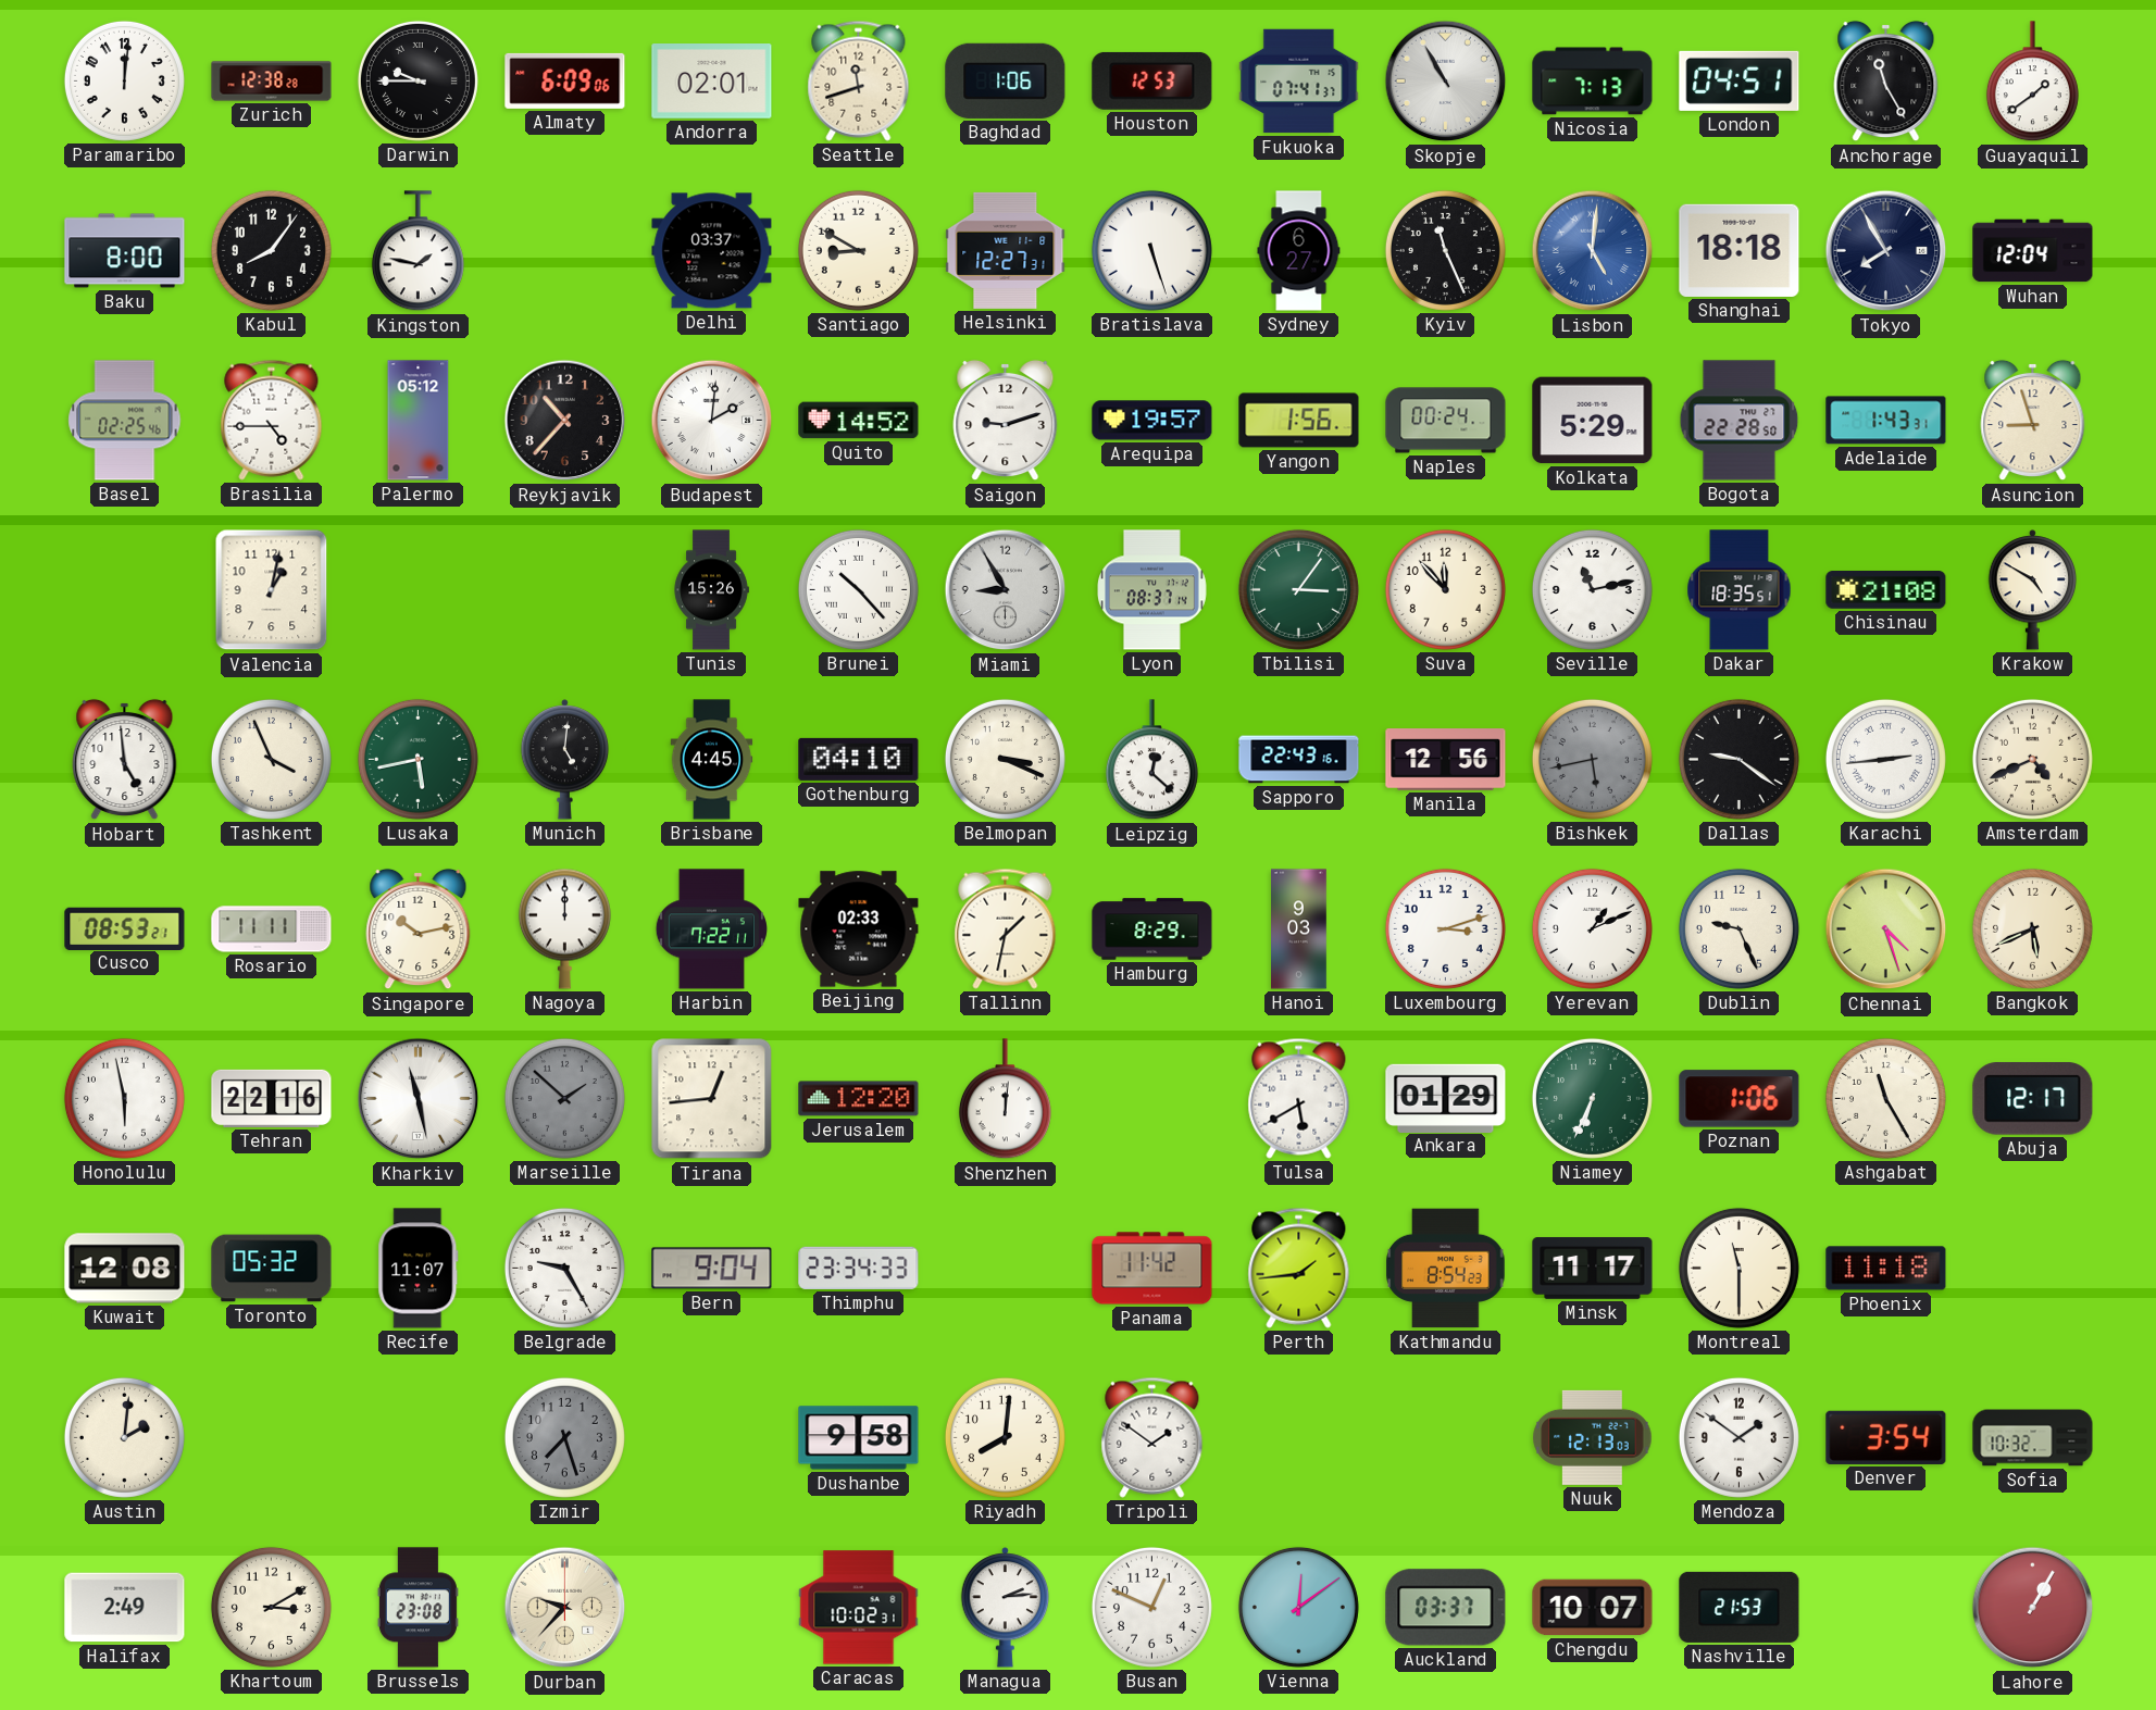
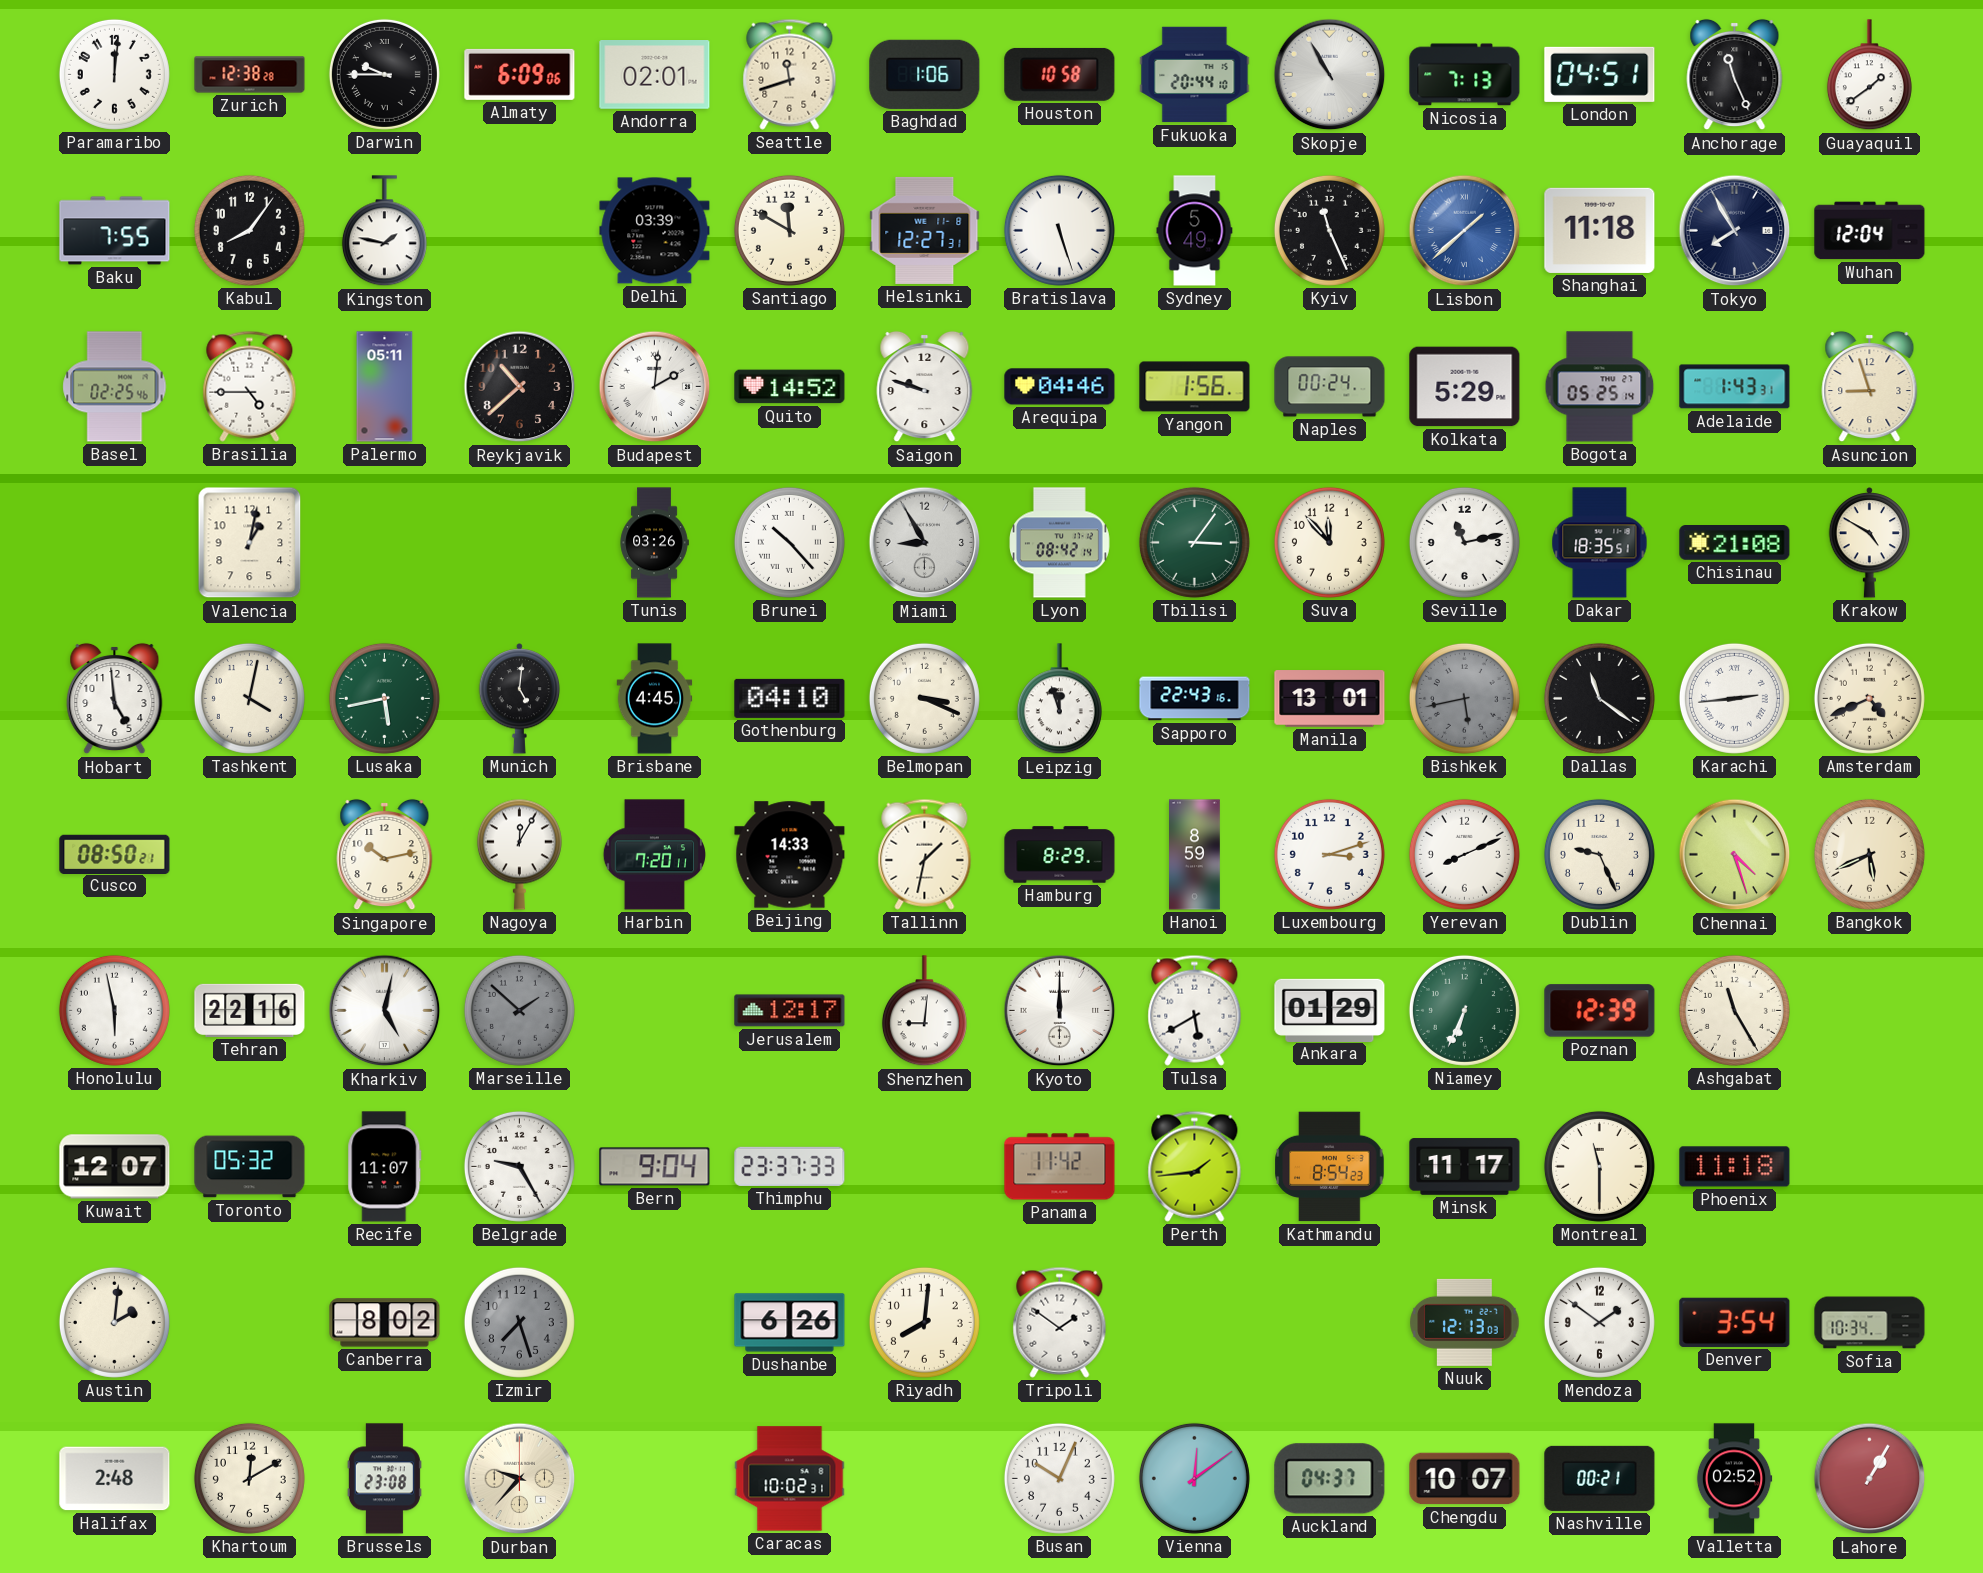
Houston: 12:53 -> 10:58
Fukuoka: 07:41 -> 20:44
Anchorage: 11:25 -> 11:26
Baku: 8:00 -> 7:55
Delhi: 03:37 -> 03:39
Santiago: 8:50 -> 11:50
Sydney: 6:27 -> 5:49
Lisbon: 5:01 -> 1:38
Shanghai: 18:18 -> 11:18
Palermo: 05:12 -> 05:11
Reykjavik: 10:37 -> 10:38
Saigon: 9:12 -> 9:48
Arequipa: 19:57 -> 04:46
Bogota: 22:28 -> 05:25
Tunis: 15:26 -> 03:26
Lyon: 08:37 -> 08:42
Tashkent: 3:56 -> 4:02
Leipzig: 12:22 -> 11:57
Manila: 12:56 -> 13:01
Dallas: 9:21 -> 11:21
Cusco: 08:53 -> 08:50
Rosario: 11:11 -> none
Nagoya: 12:00 -> 12:05
Harbin: 7:22 -> 7:20
Beijing: 02:33 -> 14:33
Hanoi: 9:03 -> 8:59
Yerevan: 1:11 -> 8:11
Kharkiv: 11:28 -> 5:02
Tirana: 12:44 -> none
Jerusalem: 12:20 -> 12:17
Shenzhen: 12:01 -> 9:01
Kyoto: none -> 12:00
Poznan: 1:06 -> 12:39
Abuja: 12:17 -> none
Kuwait: 12:08 -> 12:07
Thimphu: 23:34 -> 23:37
Canberra: none -> 8:02
Dushanbe: 9:58 -> 6:26
Sofia: 10:32 -> 10:34
Halifax: 2:49 -> 2:48
Khartoum: 3:10 -> 12:10
Managua: 2:14 -> none
Busan: 12:49 -> 10:04
Auckland: 03:37 -> 04:37
Nashville: 21:53 -> 00:21
Valletta: none -> 02:52
